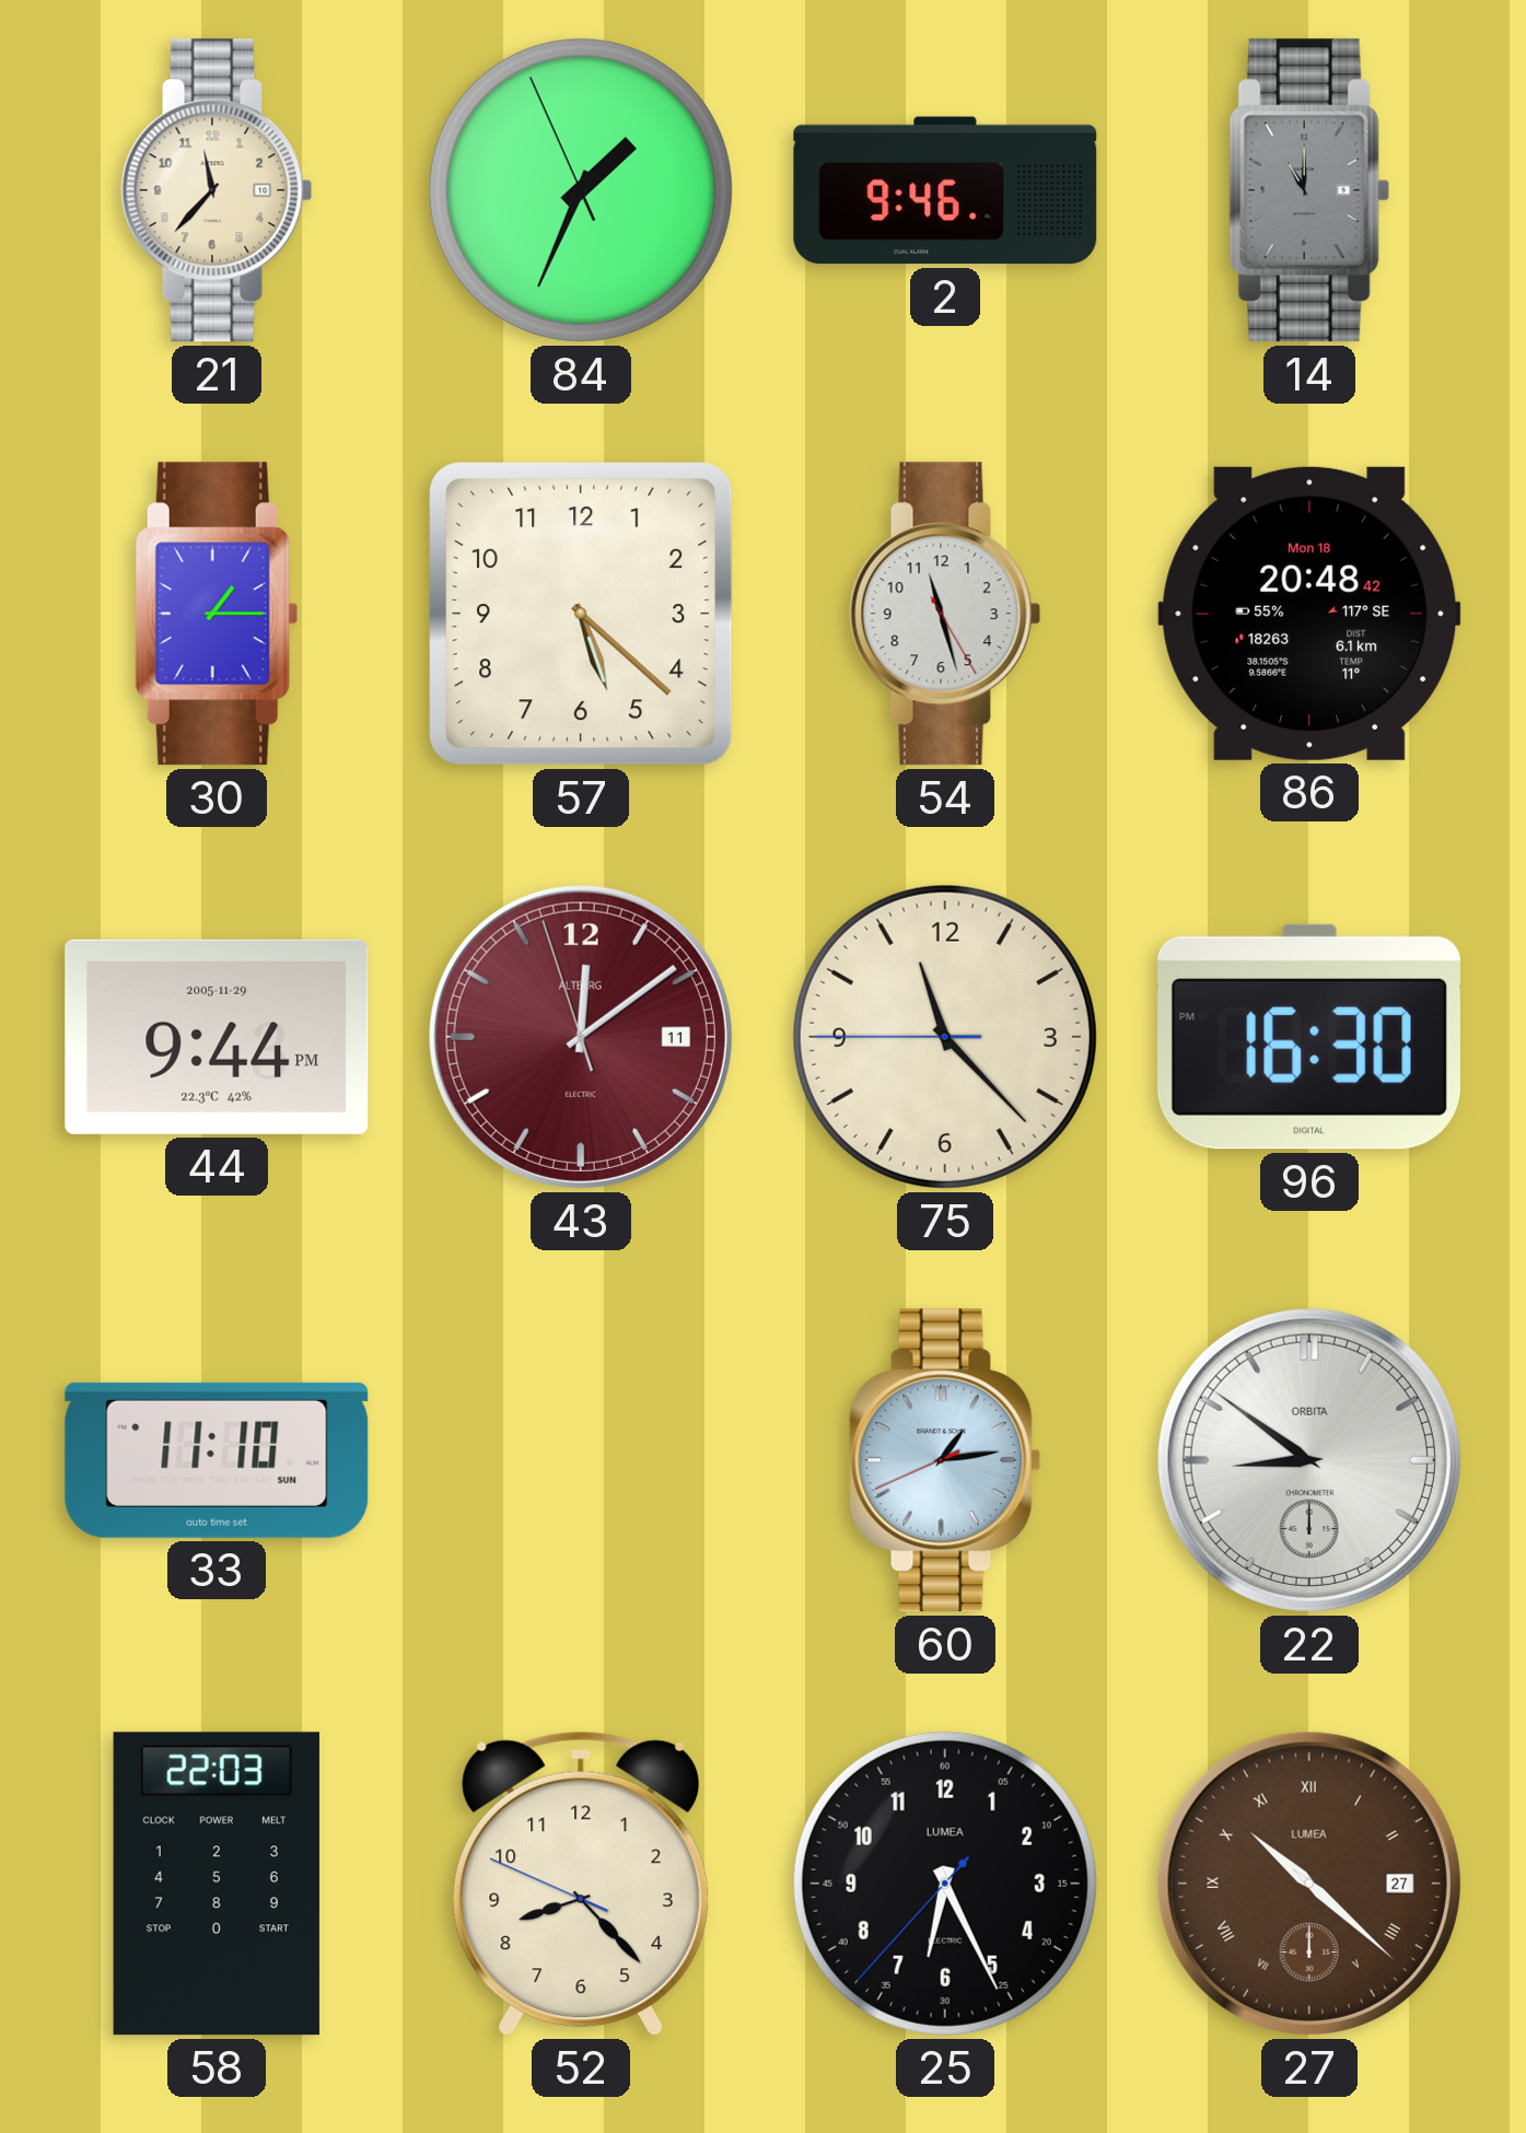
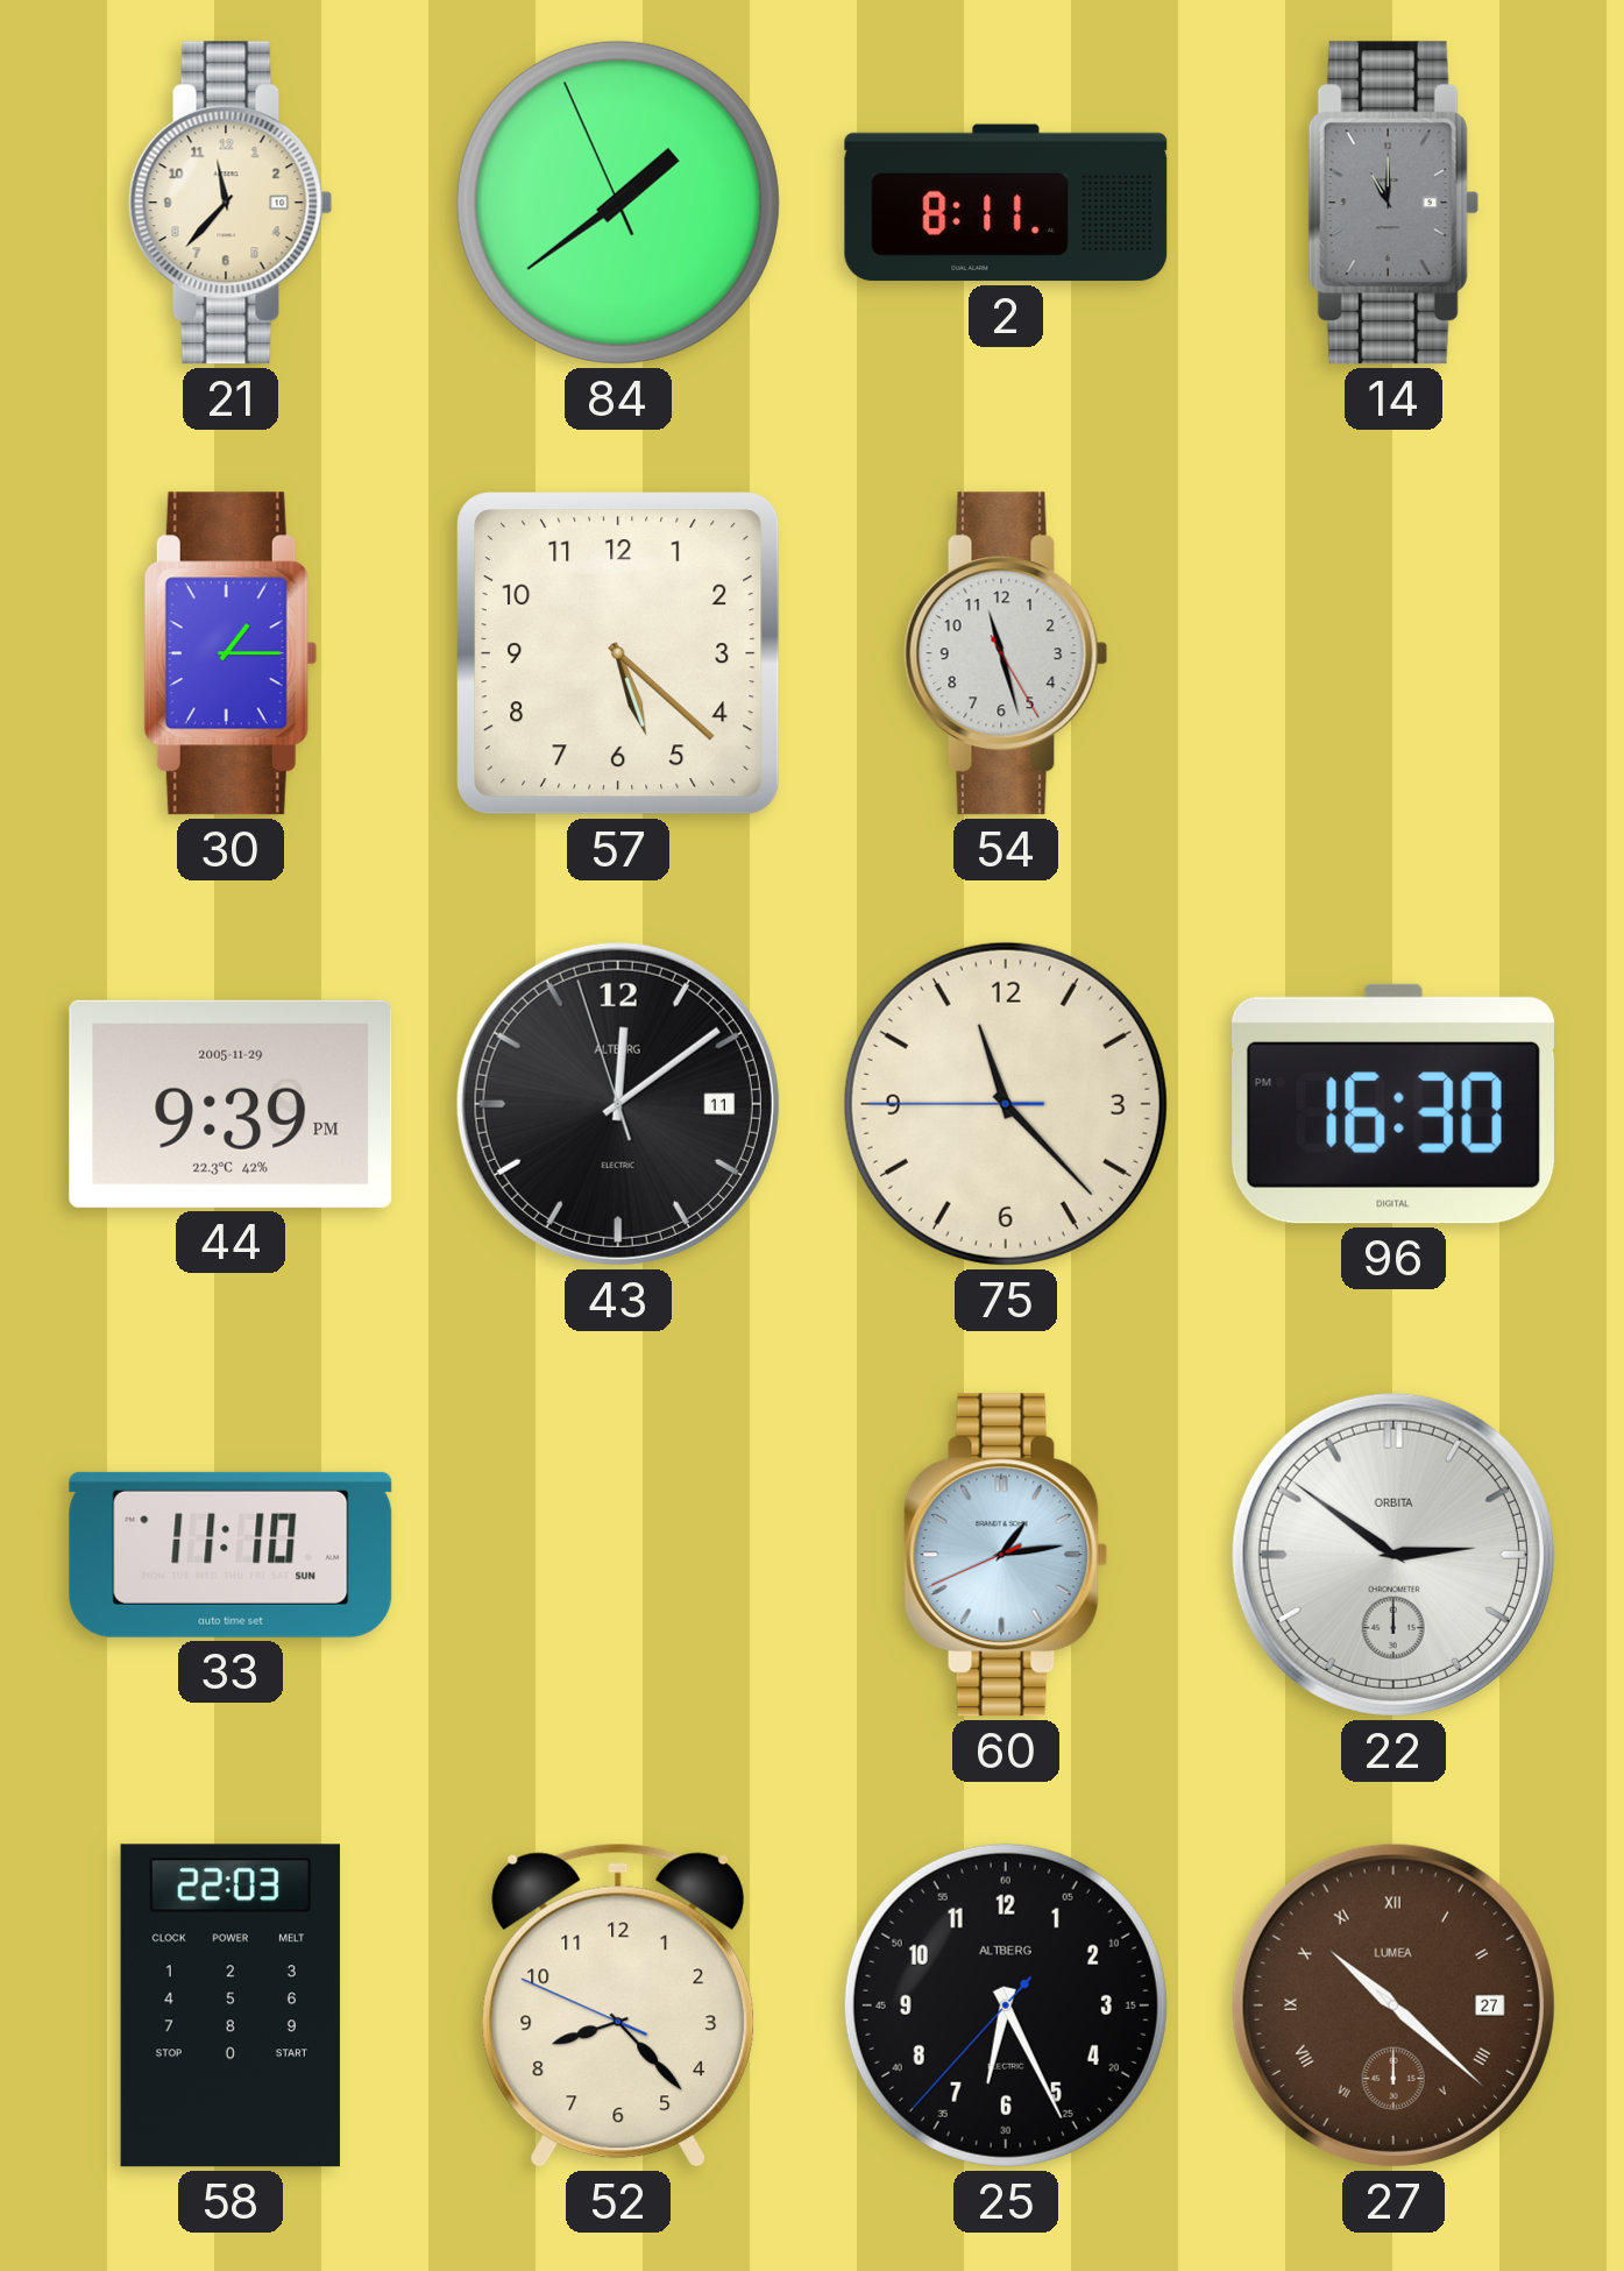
84: 1:33 -> 1:38
2: 9:46 -> 8:11
86: 20:48 -> none
44: 9:44 -> 9:39
43 dial: burgundy -> black
22: 8:51 -> 2:51
25 brand: LUMEA -> ALTBERG
